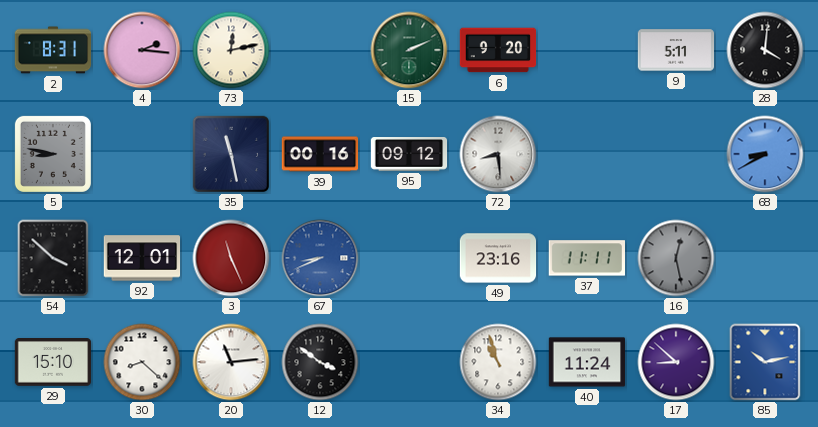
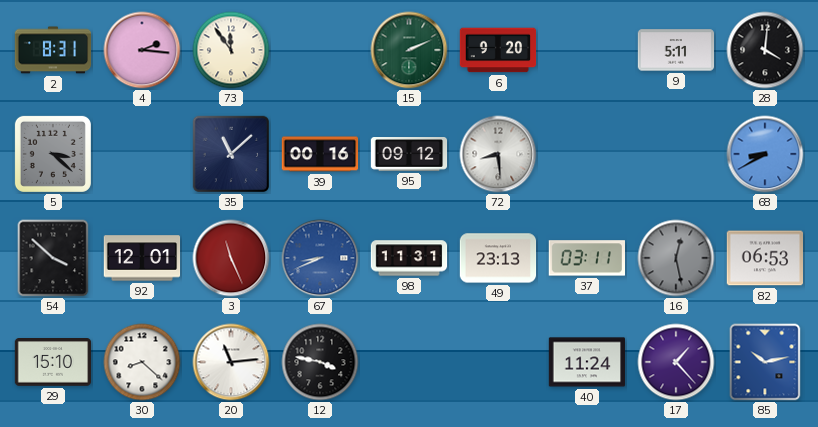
73: 12:13 -> 11:54
5: 8:47 -> 3:22
35: 11:28 -> 11:08
98: none -> 11:31
49: 23:16 -> 23:13
37: 11:11 -> 03:11
82: none -> 06:53
12: 3:51 -> 3:47
34: 10:57 -> none
17: 8:52 -> 1:23
